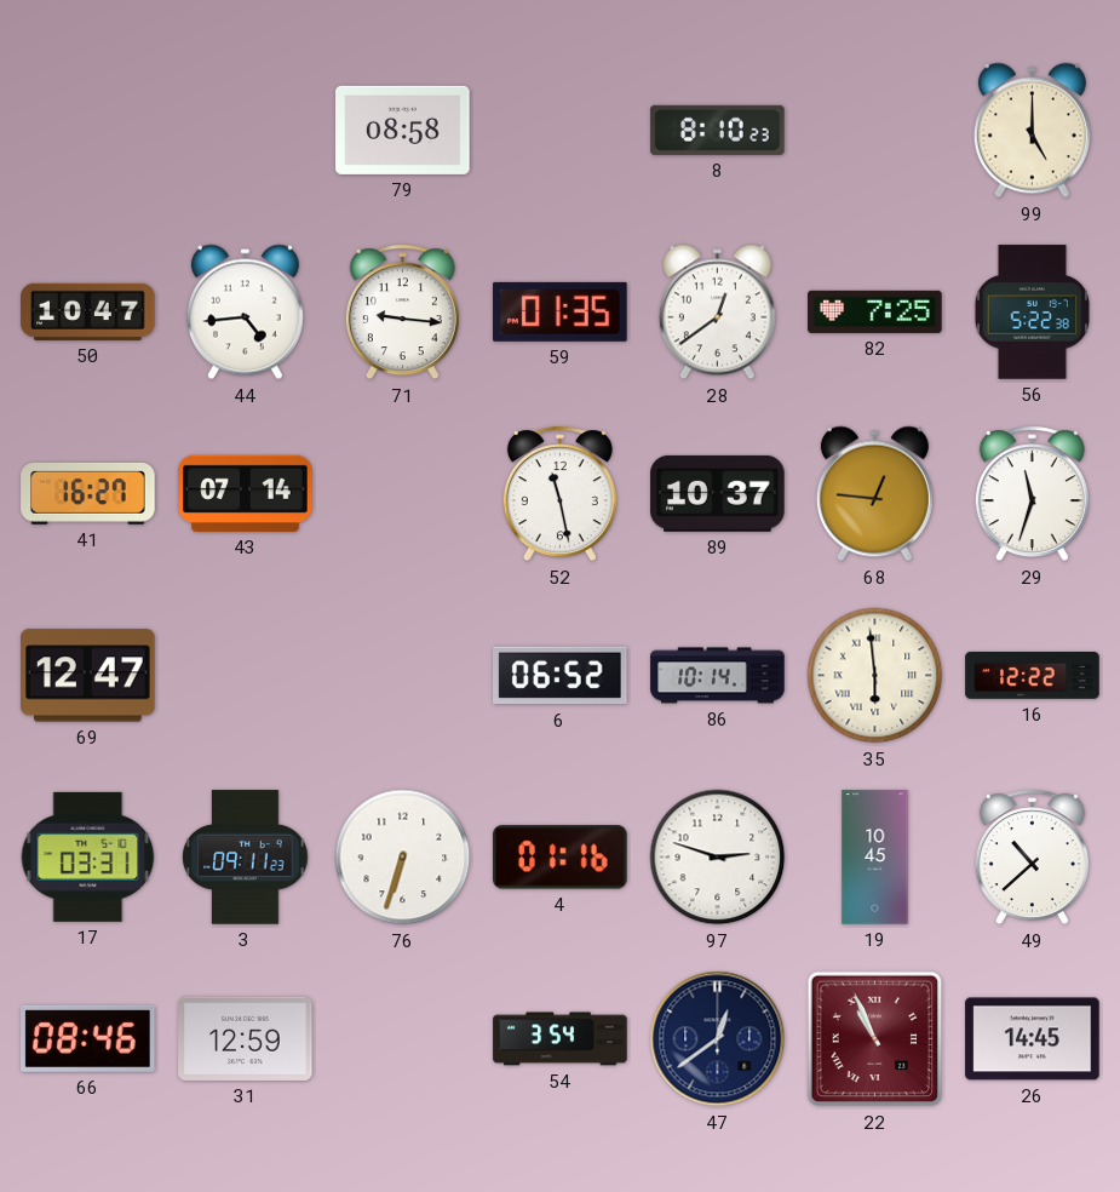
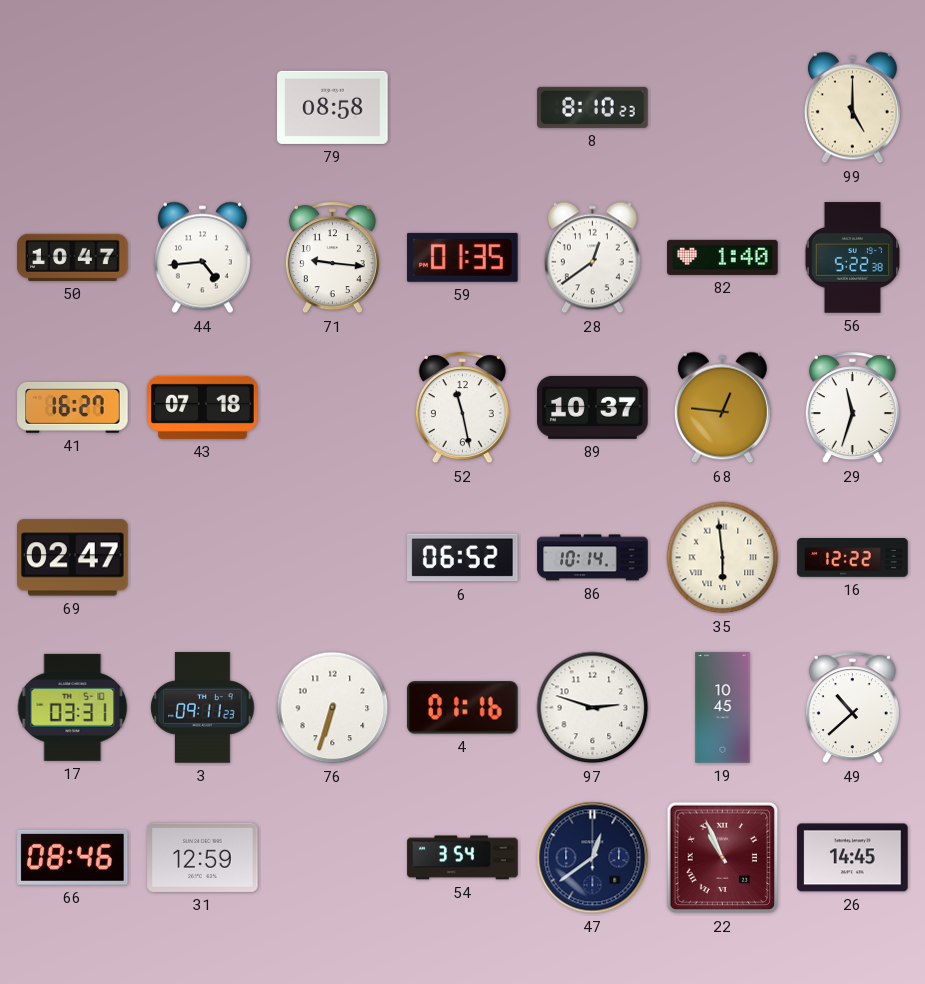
82: 7:25 -> 1:40
43: 07:14 -> 07:18
69: 12:47 -> 02:47
